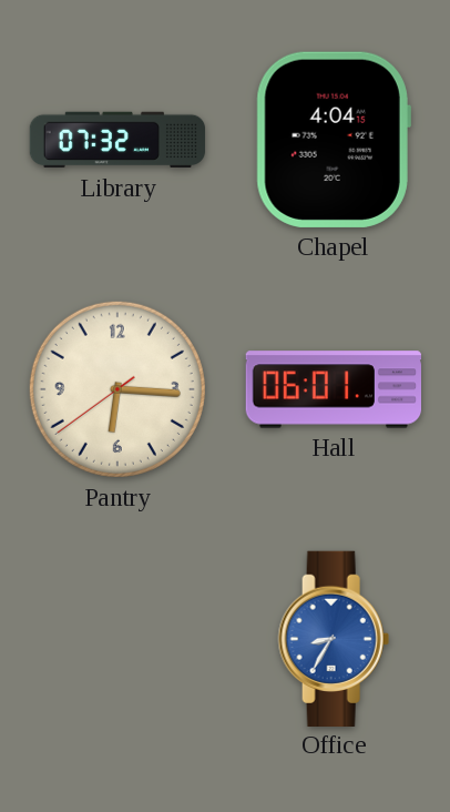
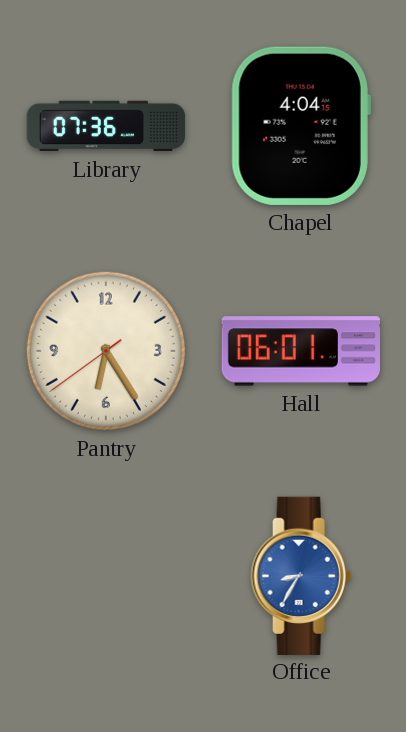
Library: 07:32 -> 07:36
Pantry: 6:15 -> 6:24
